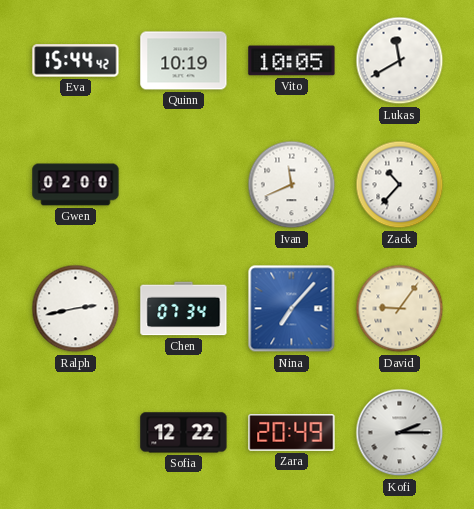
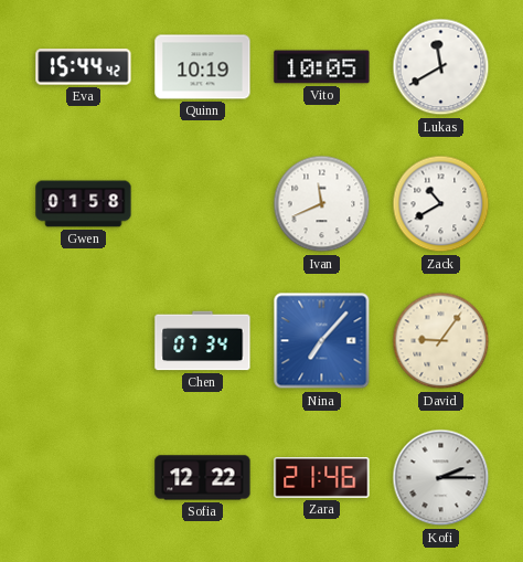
Gwen: 02:00 -> 01:58
Zack: 10:37 -> 10:40
Ralph: 2:43 -> none
Zara: 20:49 -> 21:46
